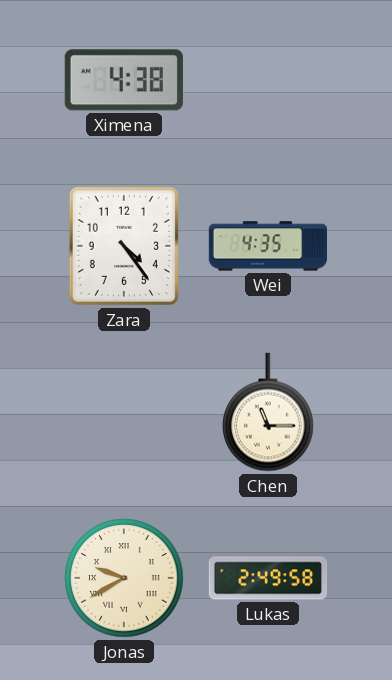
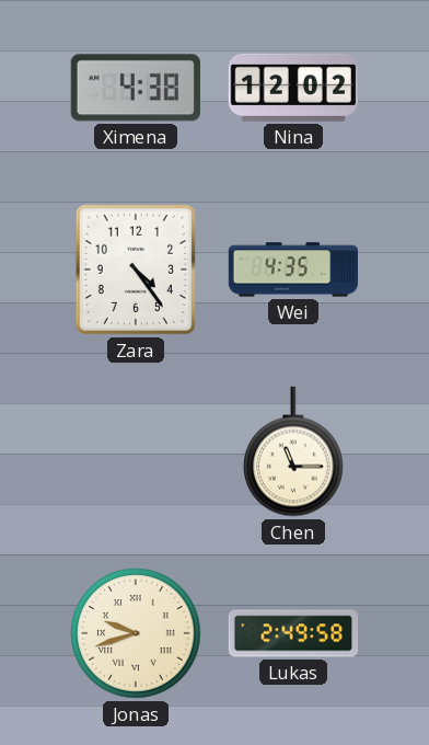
Nina: none -> 12:02
Jonas: 9:40 -> 9:42
